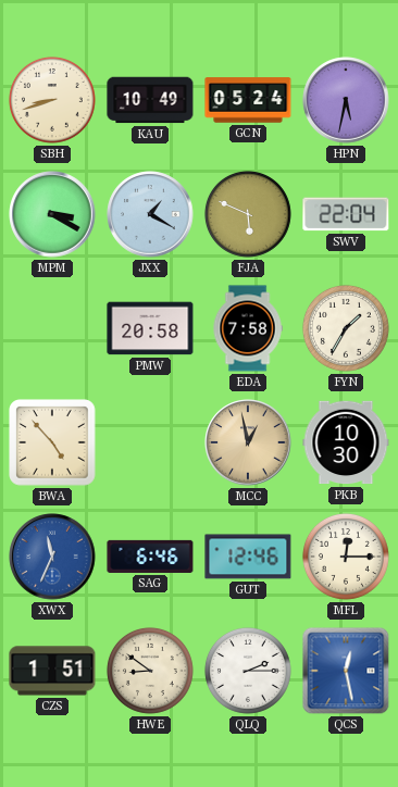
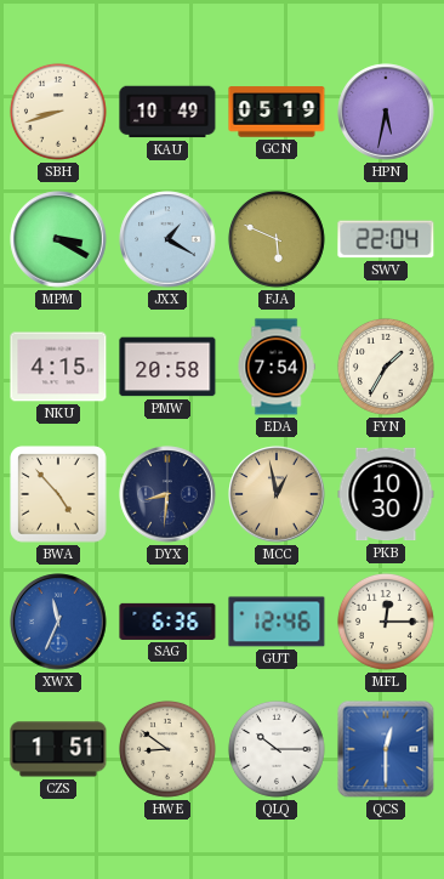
GCN: 05:24 -> 05:19
NKU: none -> 4:15
EDA: 7:58 -> 7:54
DYX: none -> 8:31
SAG: 6:46 -> 6:36
QLQ: 2:15 -> 10:15
QCS: 12:28 -> 12:30
